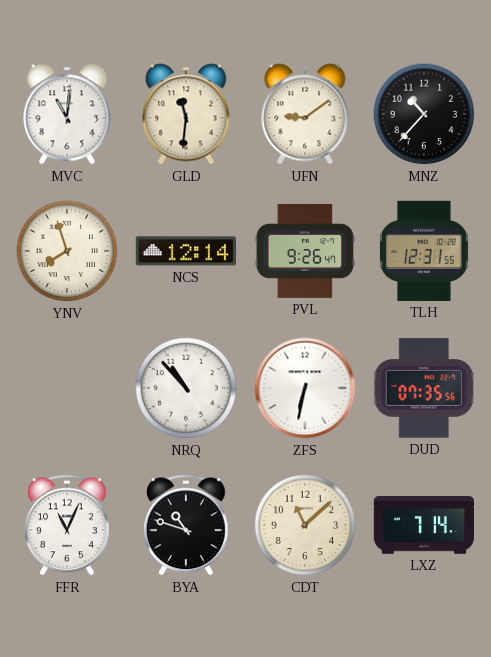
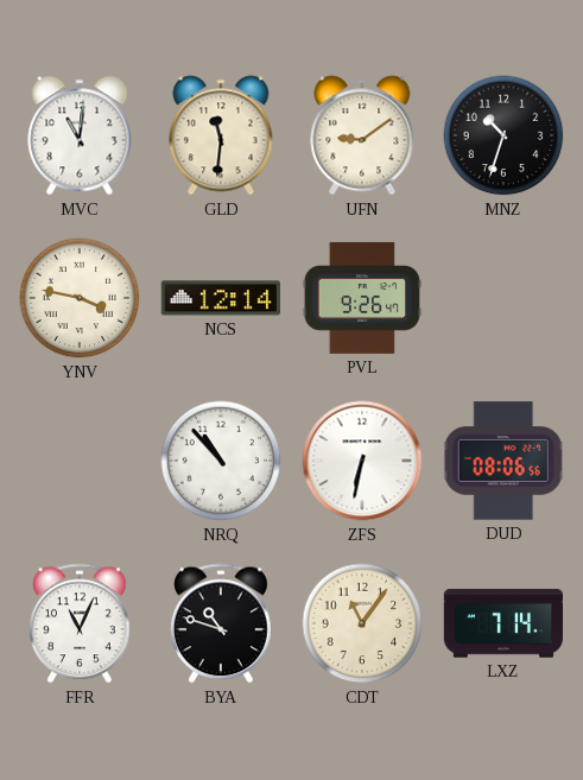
MNZ: 10:37 -> 10:33
YNV: 7:57 -> 3:47
TLH: 12:31 -> none
DUD: 07:35 -> 08:06
CDT: 11:08 -> 11:06
